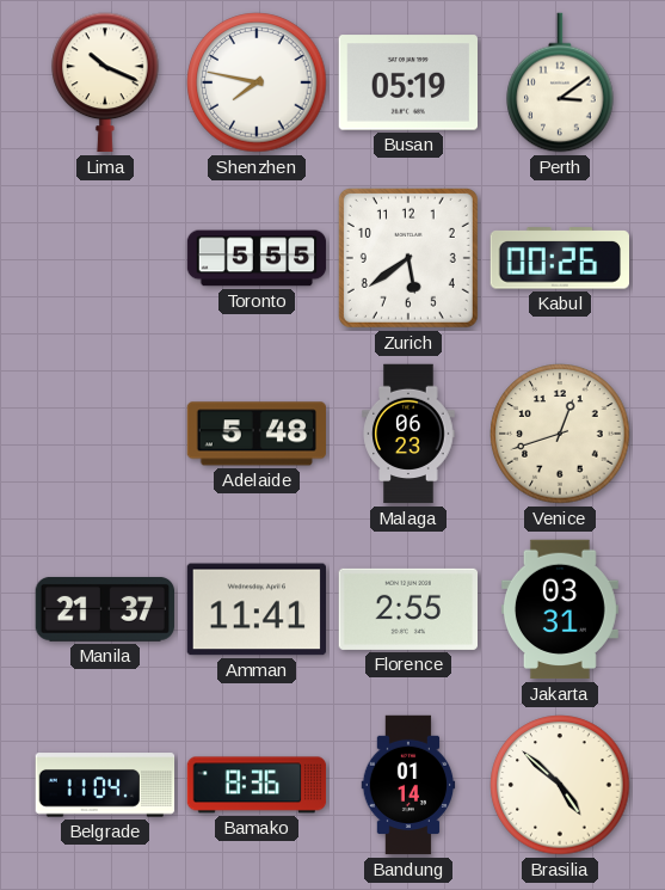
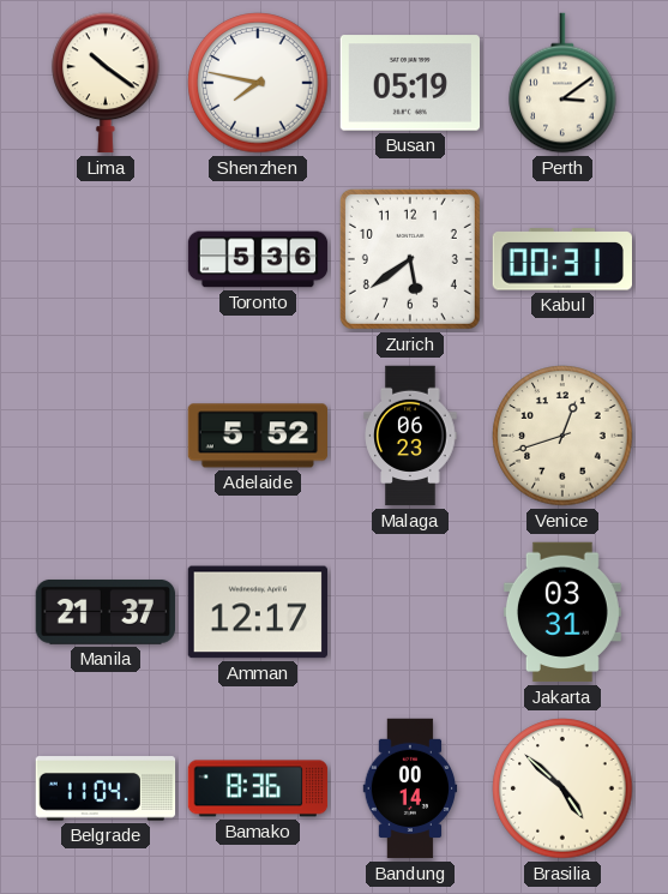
Lima: 10:19 -> 10:21
Toronto: 5:55 -> 5:36
Kabul: 00:26 -> 00:31
Adelaide: 5:48 -> 5:52
Amman: 11:41 -> 12:17
Florence: 2:55 -> none
Bandung: 01:14 -> 00:14
